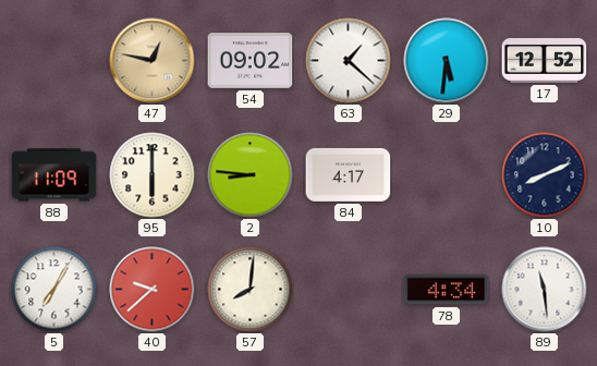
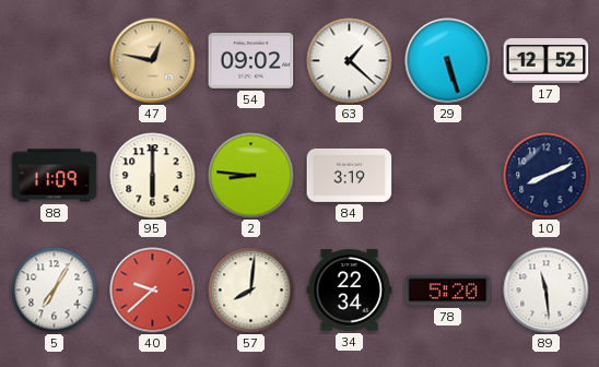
29: 5:31 -> 5:27
84: 4:17 -> 3:19
34: none -> 22:34
78: 4:34 -> 5:20
